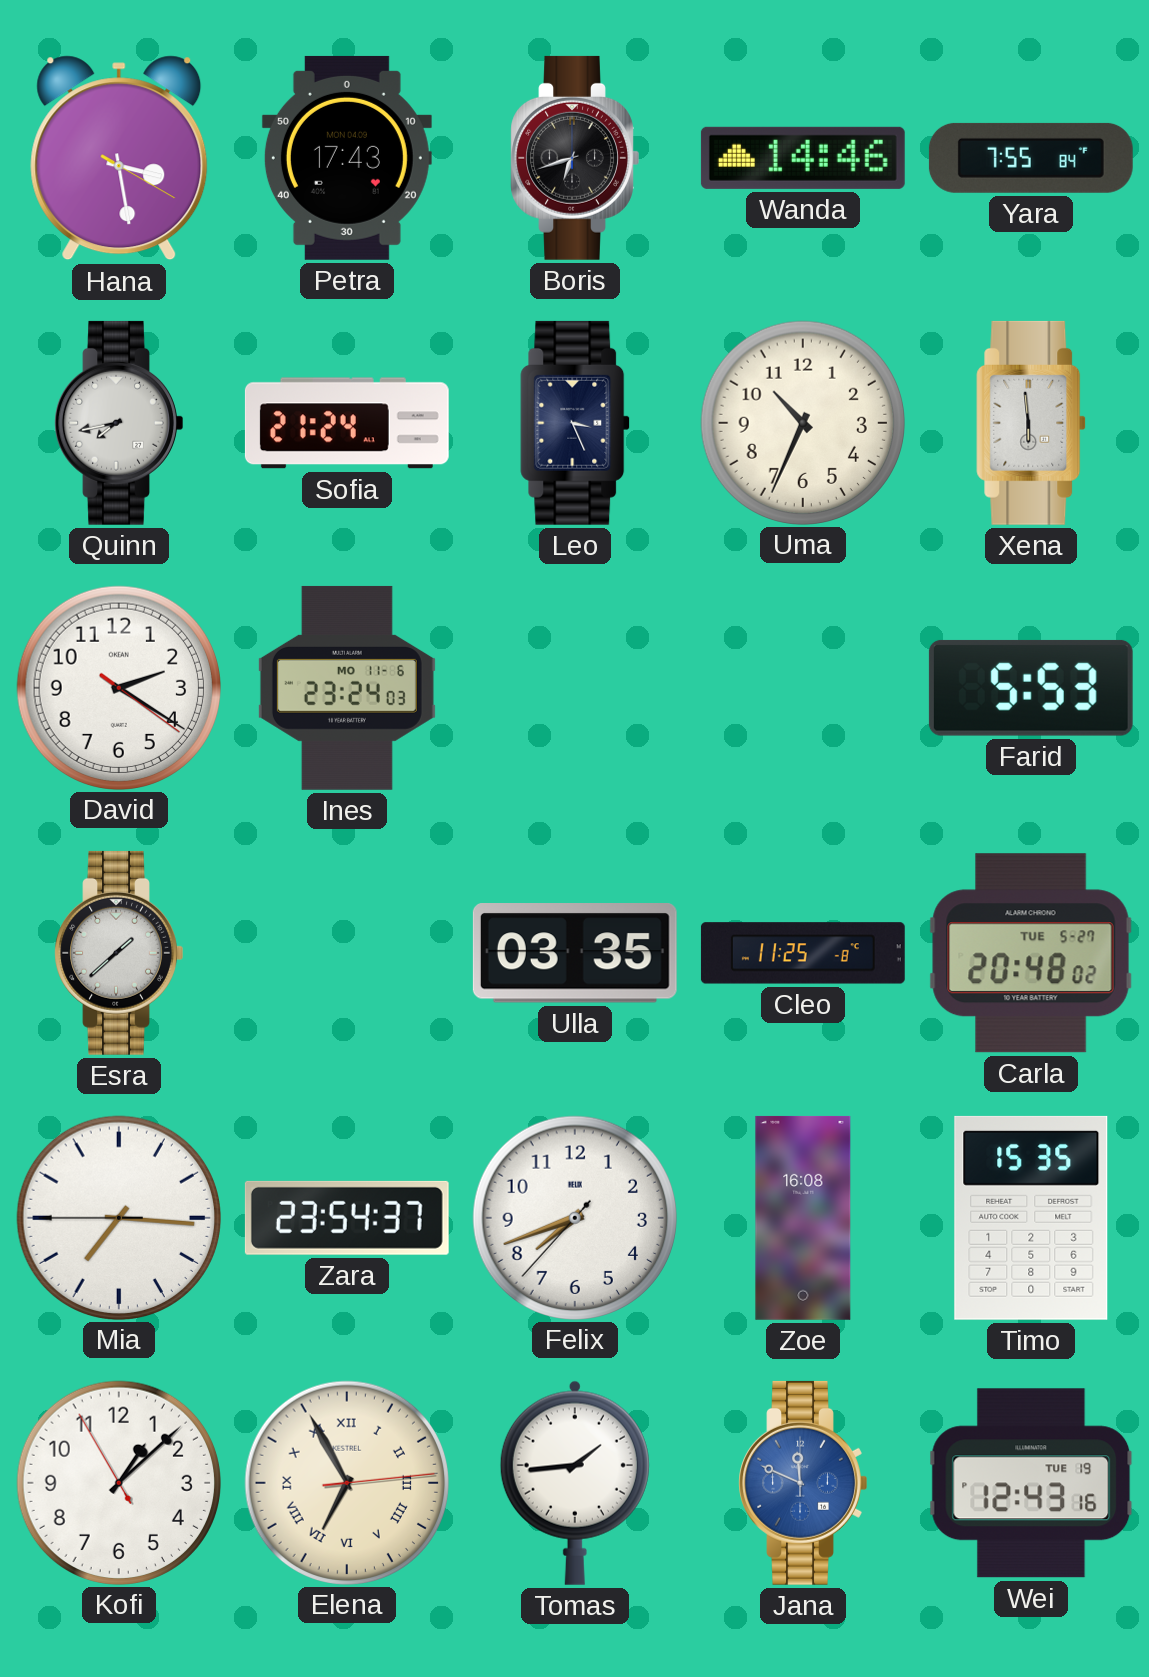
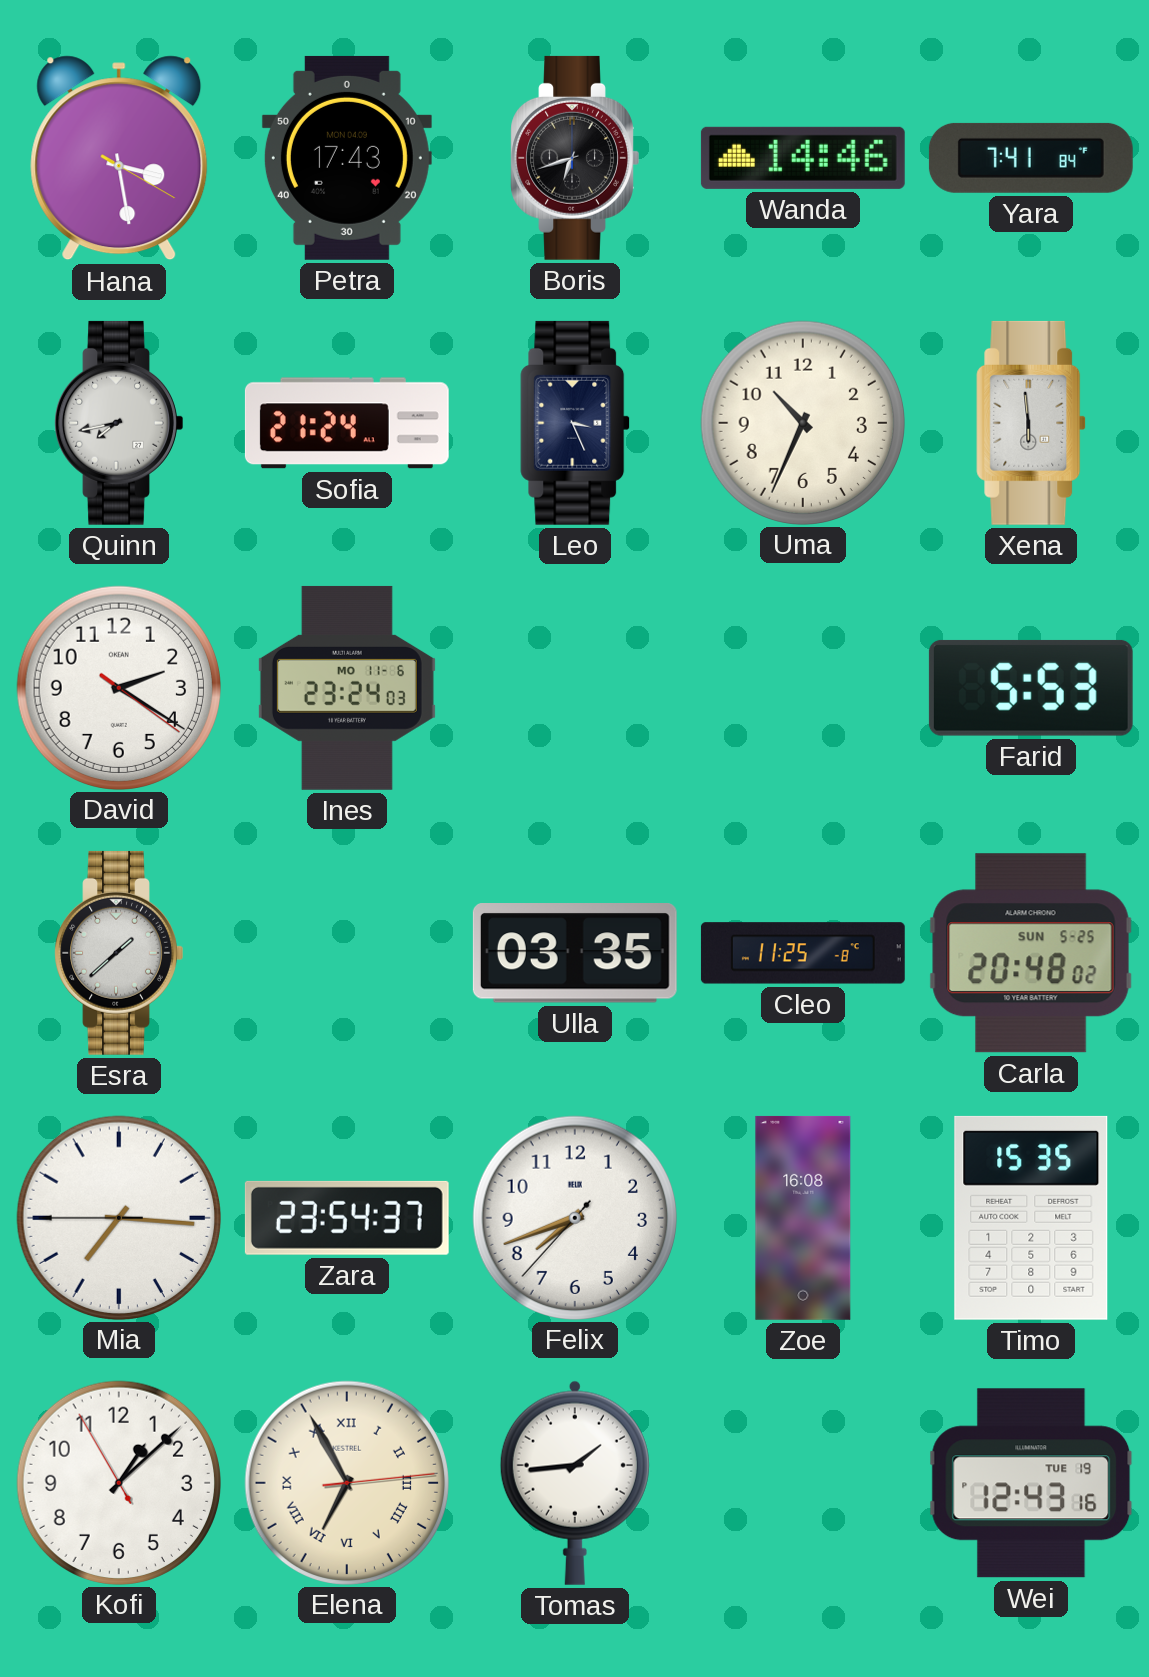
Yara: 7:55 -> 7:41
Carla date: TUE 5-27 -> SUN 5-25
Jana: 11:49 -> none
